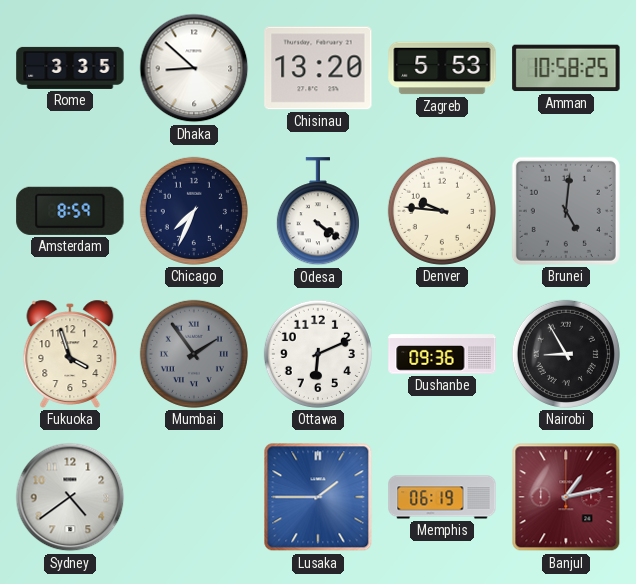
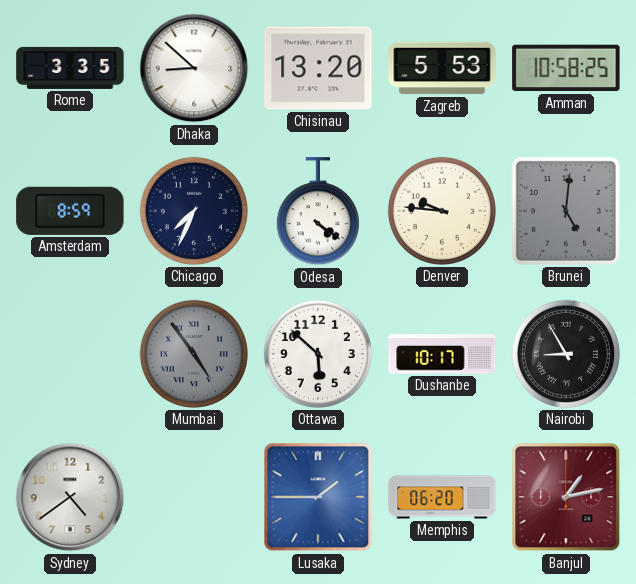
Fukuoka: 3:57 -> none
Mumbai: 1:54 -> 4:54
Ottawa: 6:11 -> 5:52
Dushanbe: 09:36 -> 10:17
Memphis: 06:19 -> 06:20
